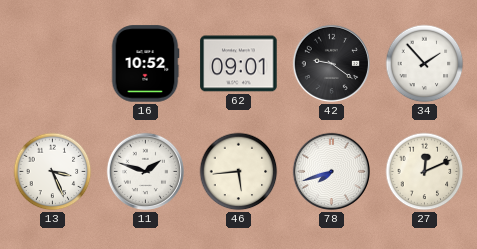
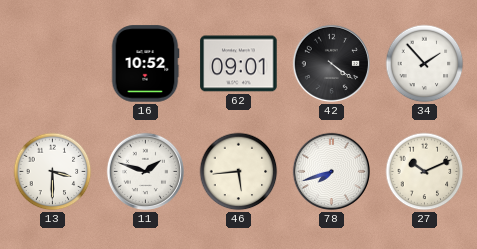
42: 9:21 -> 4:21
13: 3:26 -> 3:30
27: 12:11 -> 10:11
